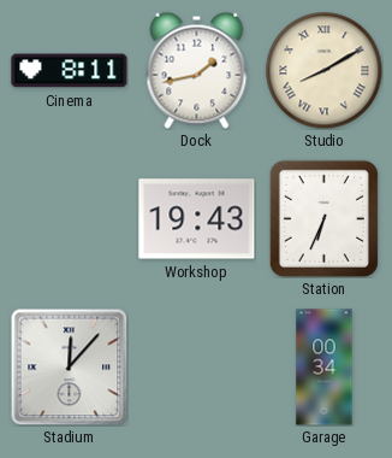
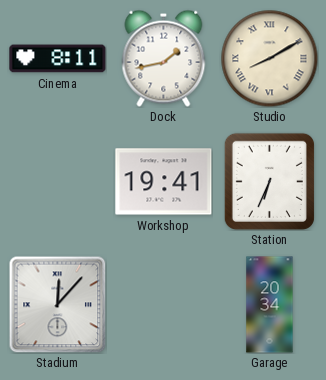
Workshop: 19:43 -> 19:41
Garage: 00:34 -> 20:34
